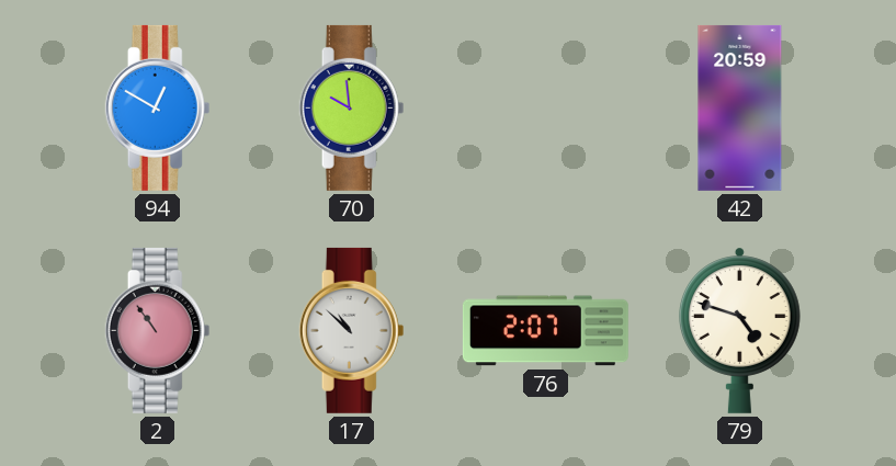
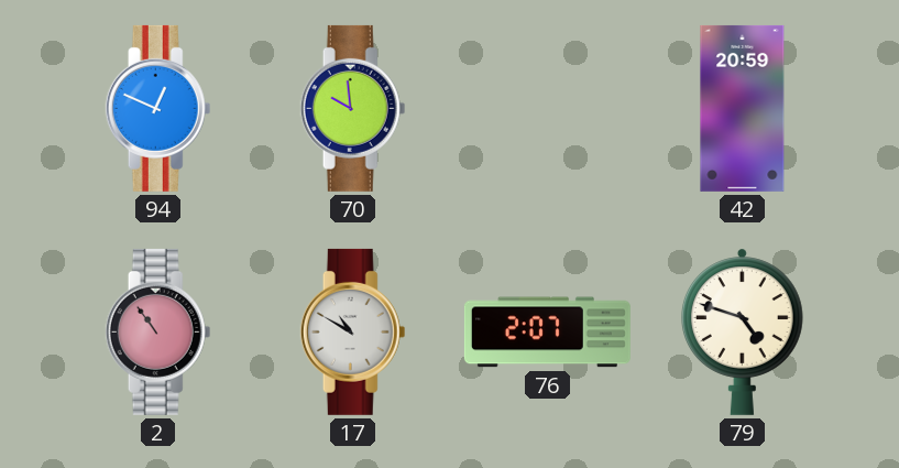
94: 12:50 -> 12:49
17: 10:52 -> 10:50
